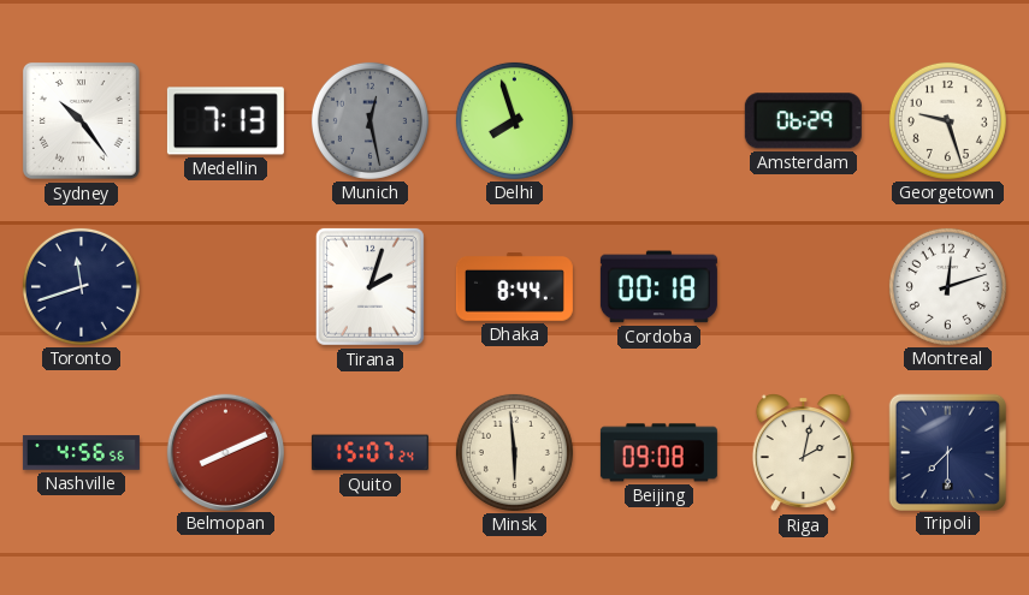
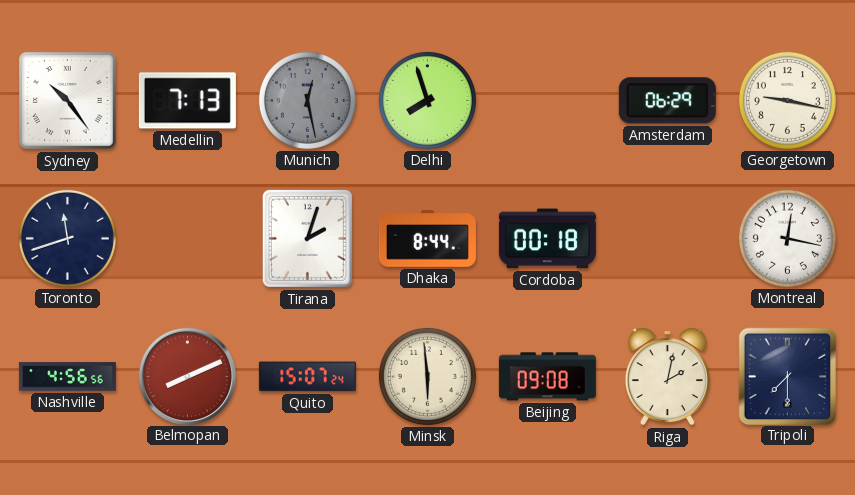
Georgetown: 9:27 -> 9:17
Montreal: 12:12 -> 12:17
